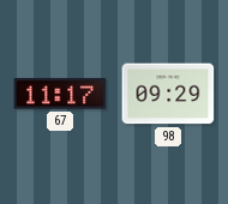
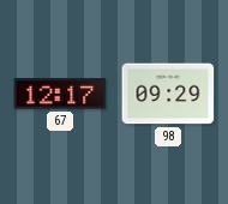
67: 11:17 -> 12:17
